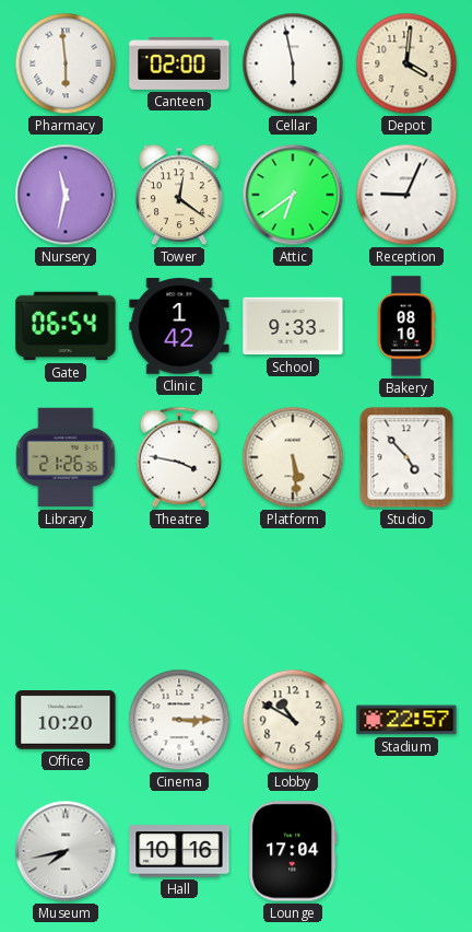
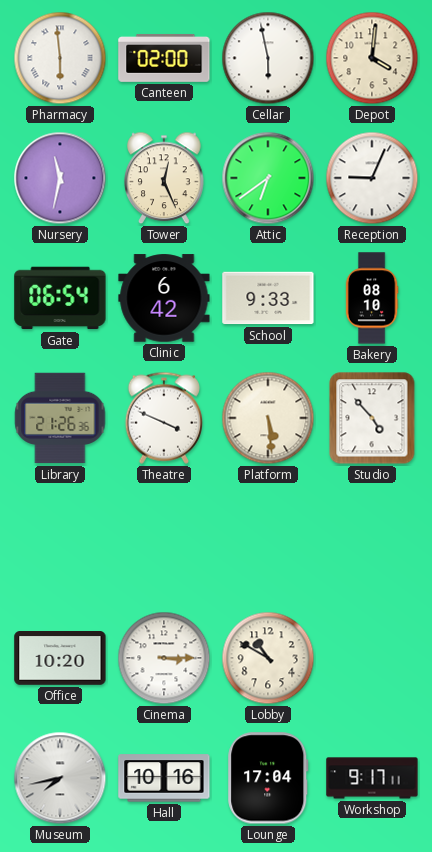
Tower: 12:21 -> 12:26
Clinic: 1:42 -> 6:42
Theatre: 3:47 -> 3:49
Stadium: 22:57 -> none
Workshop: none -> 9:17
